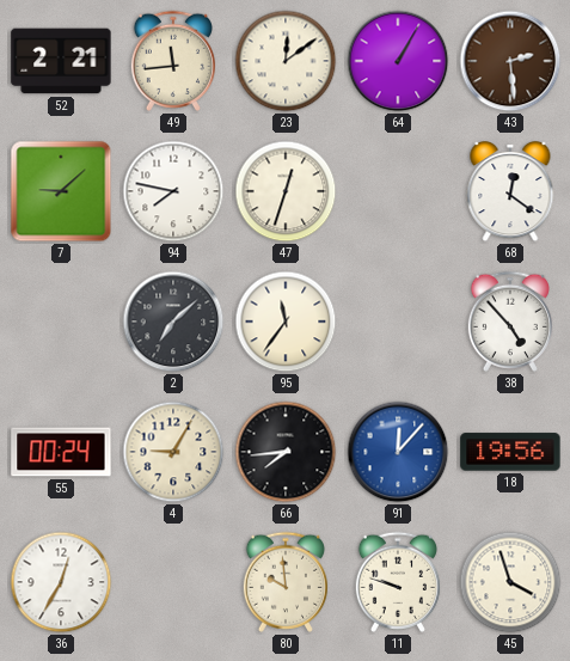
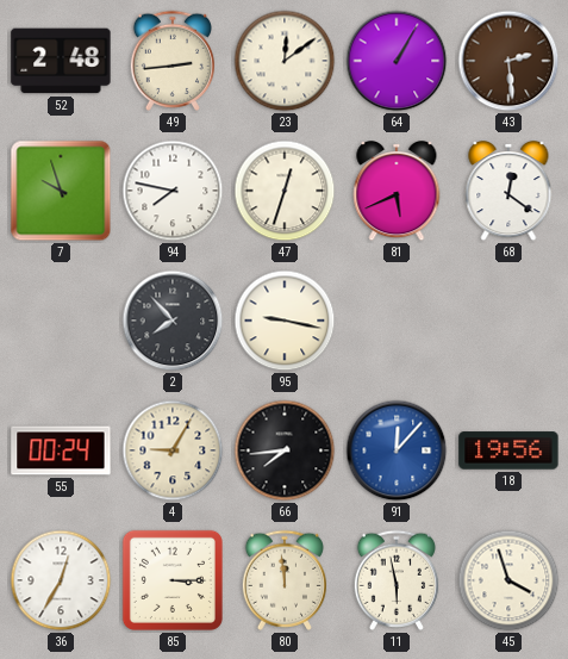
52: 2:21 -> 2:48
49: 11:44 -> 2:44
7: 9:08 -> 9:57
81: none -> 5:41
2: 7:08 -> 7:53
95: 11:36 -> 9:17
38: 4:53 -> none
85: none -> 3:15
80: 9:59 -> 11:59
11: 9:48 -> 5:58
